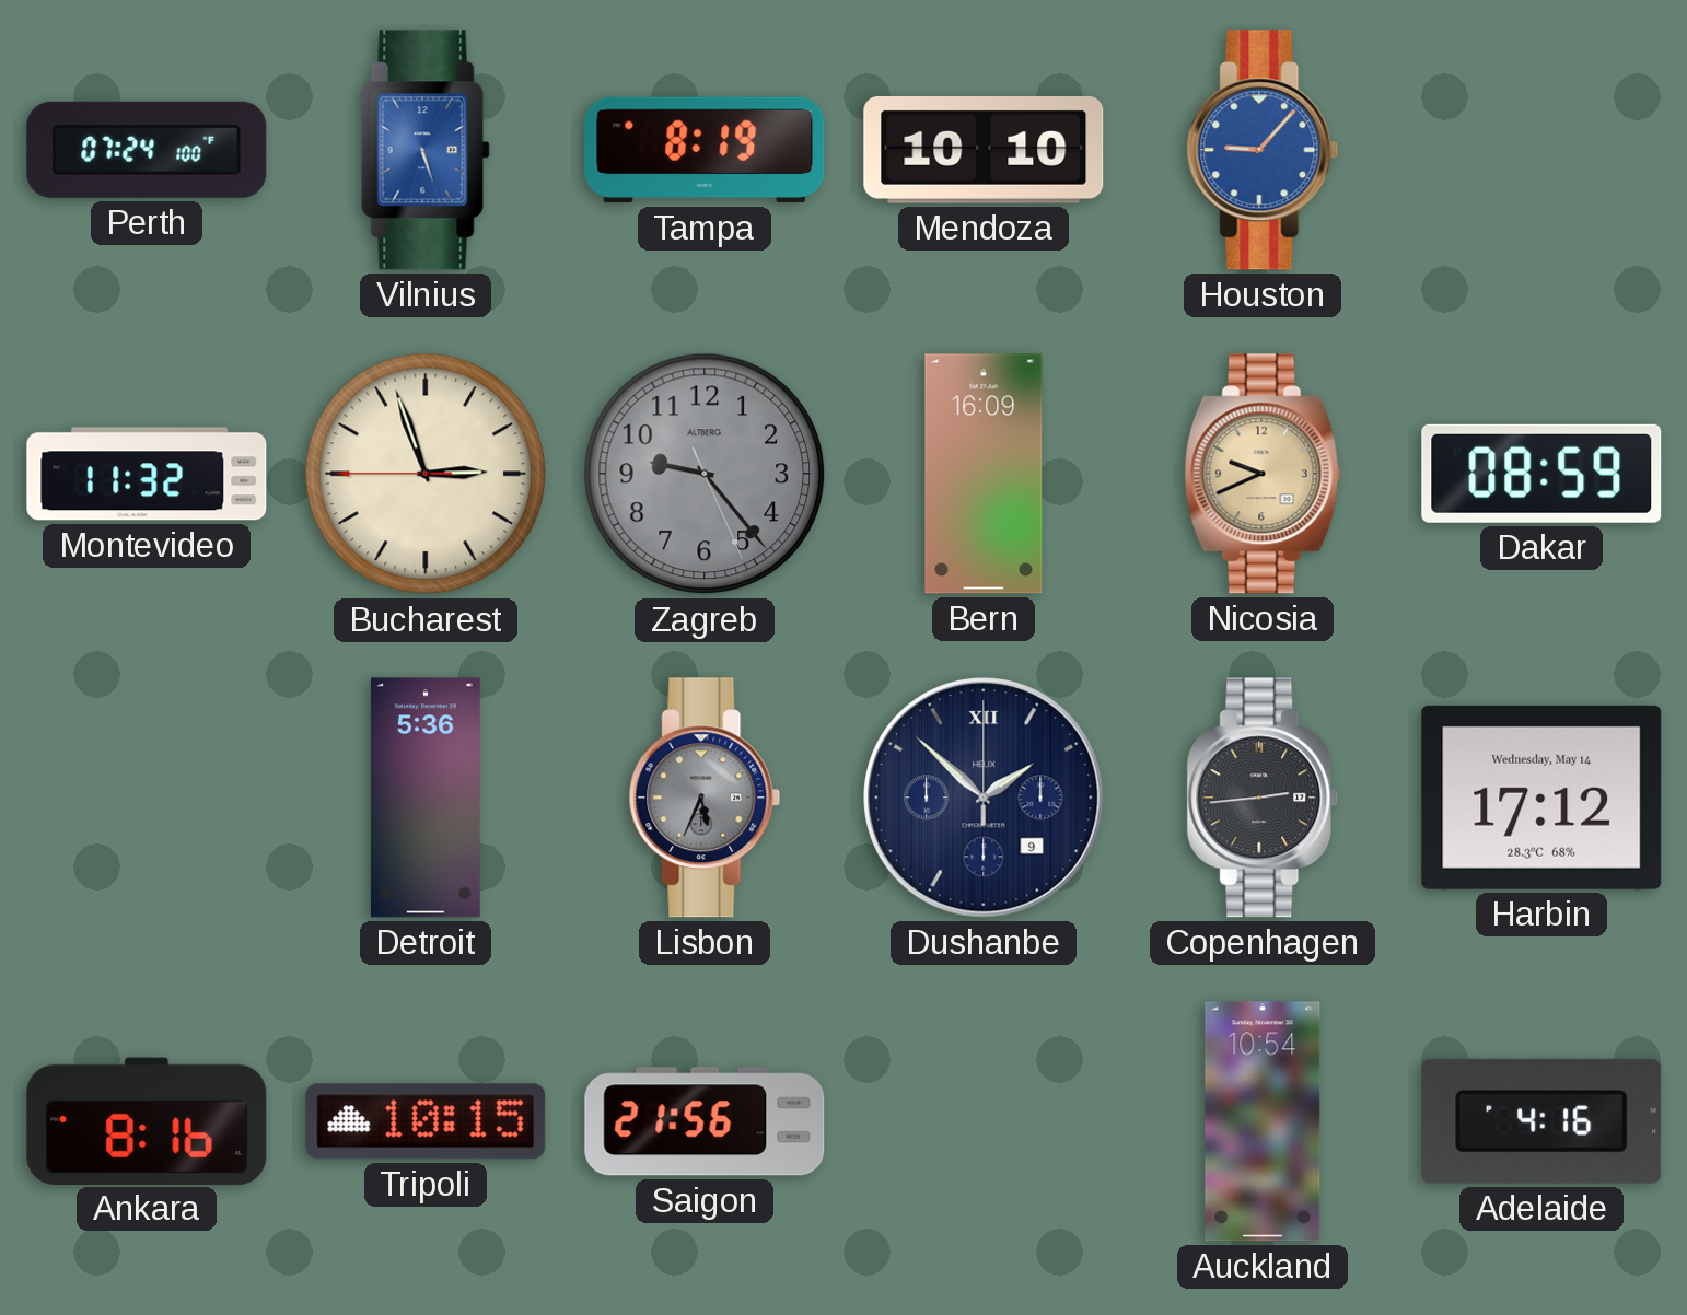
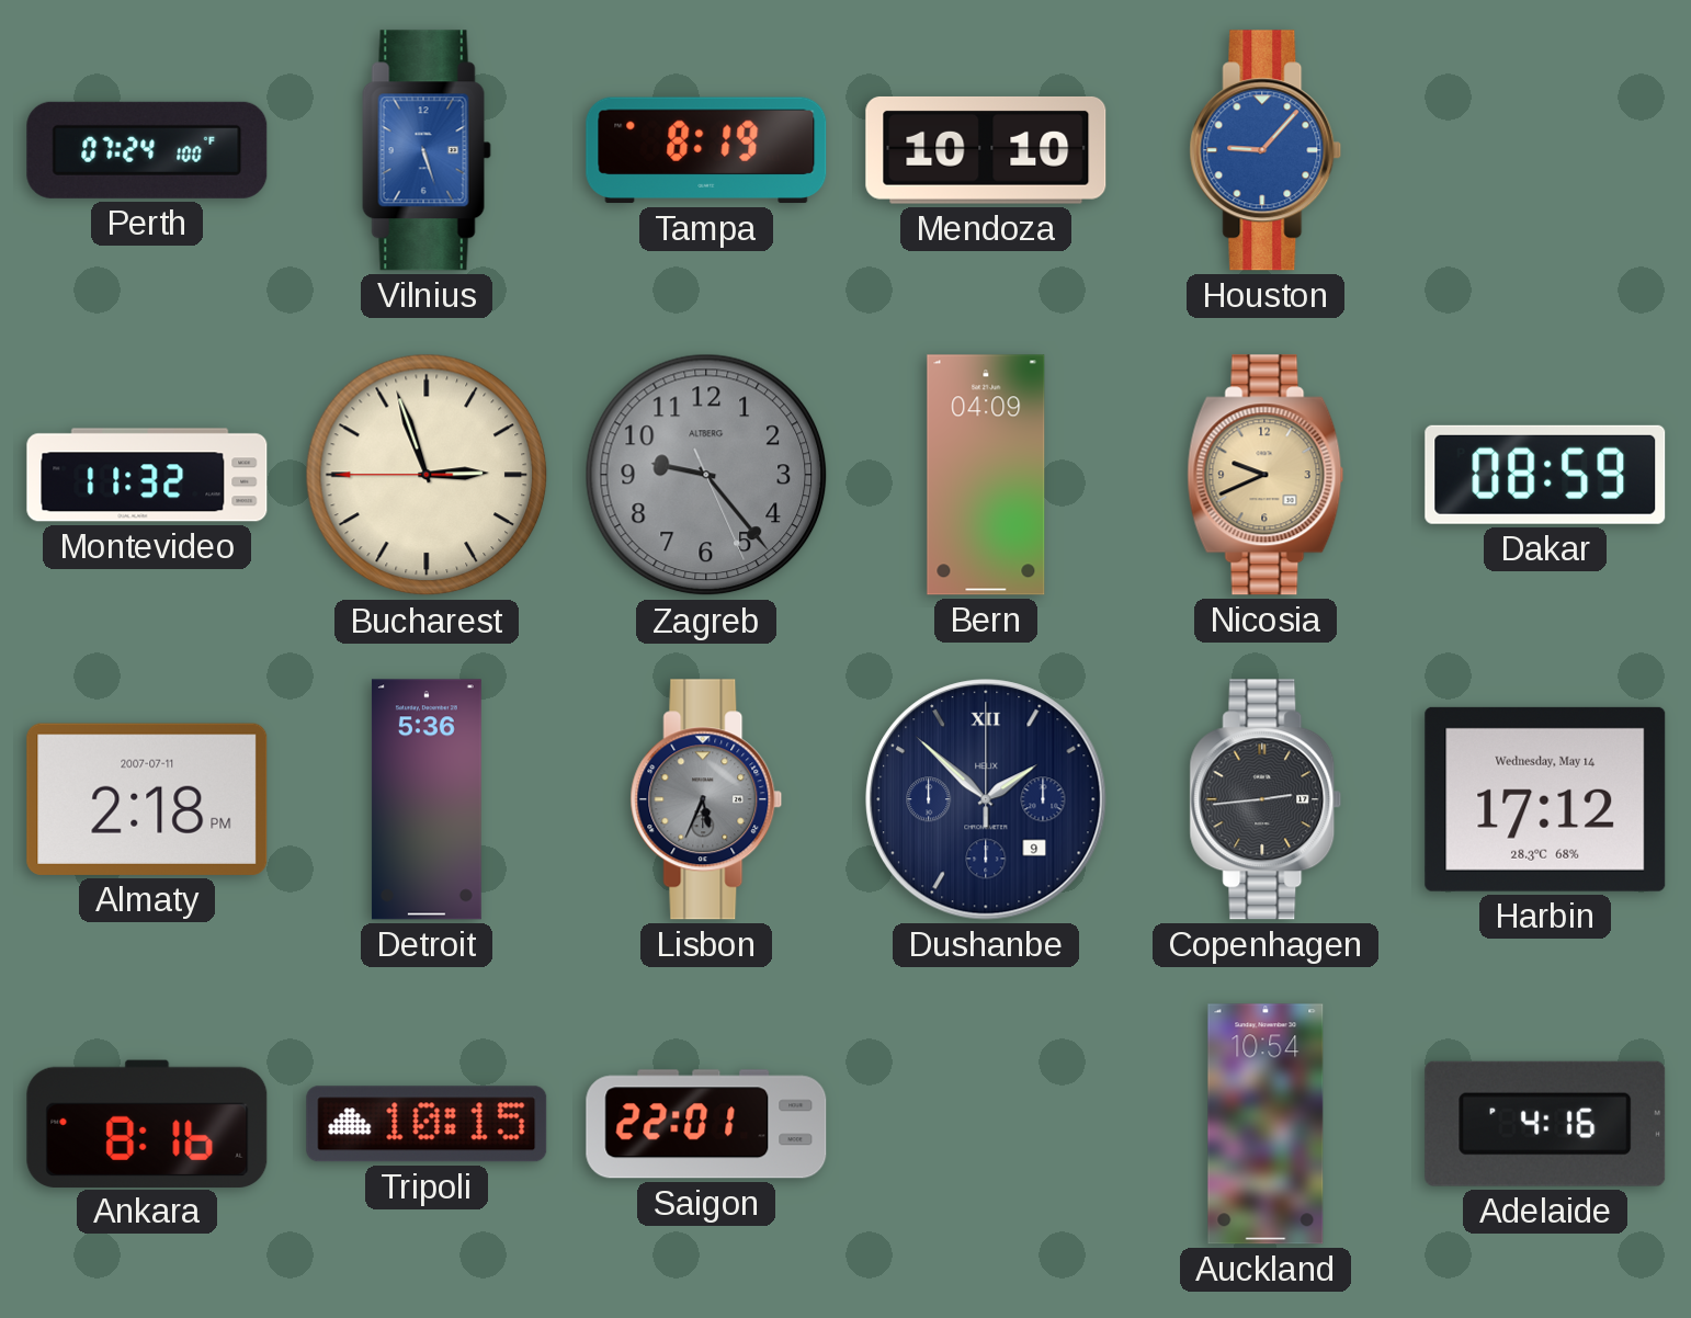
Bern: 16:09 -> 04:09
Almaty: none -> 2:18
Saigon: 21:56 -> 22:01
